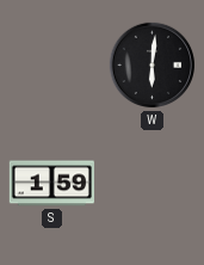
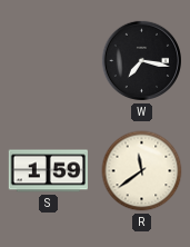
W: 6:01 -> 7:17
R: none -> 11:39
